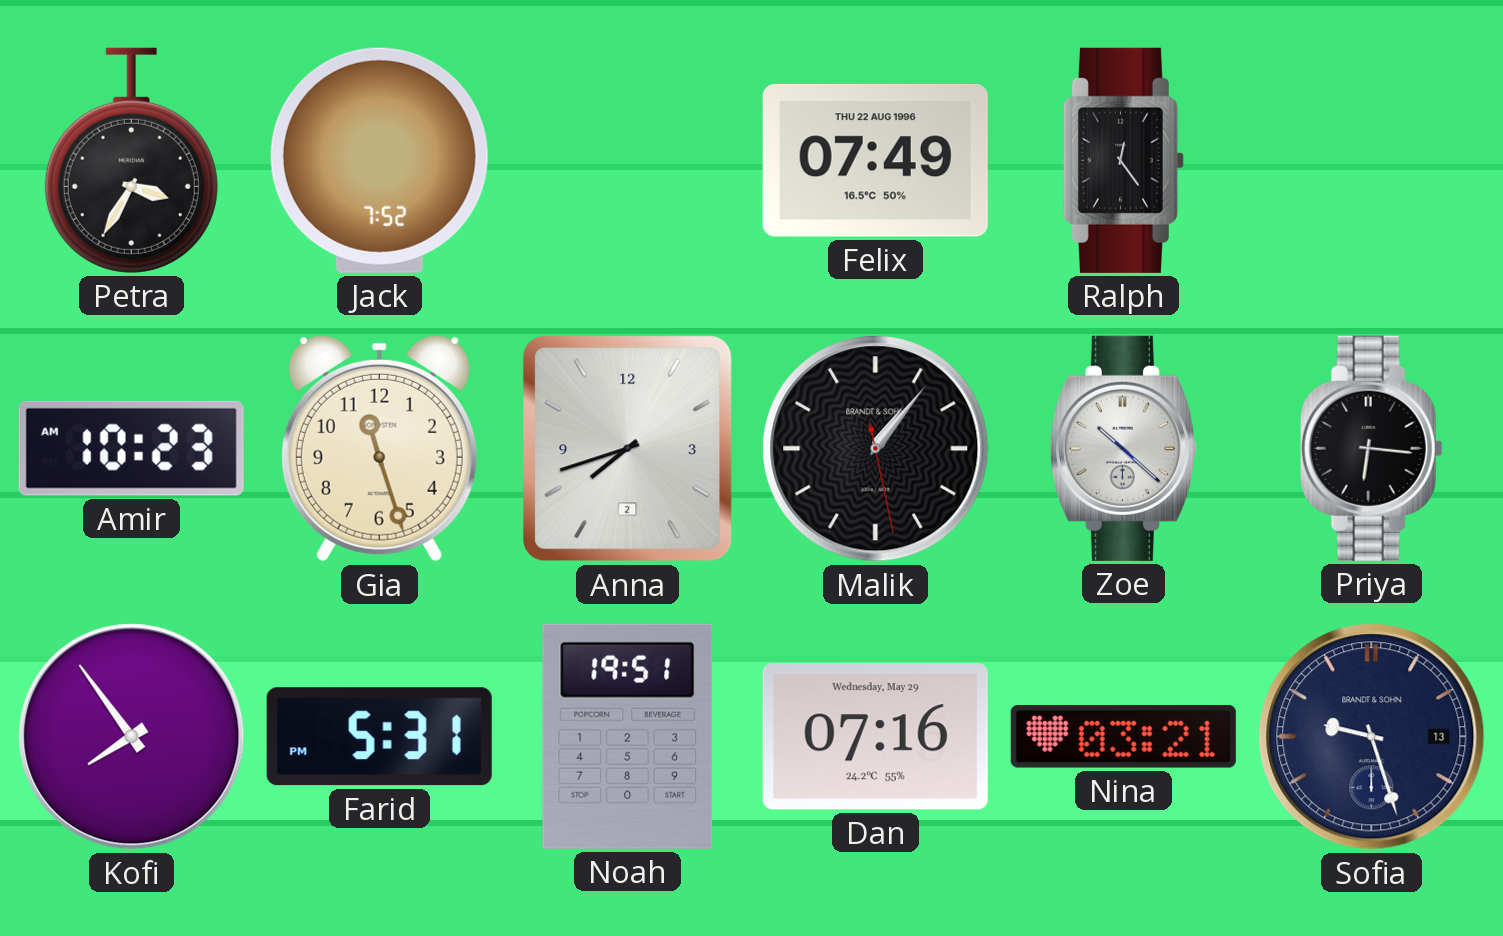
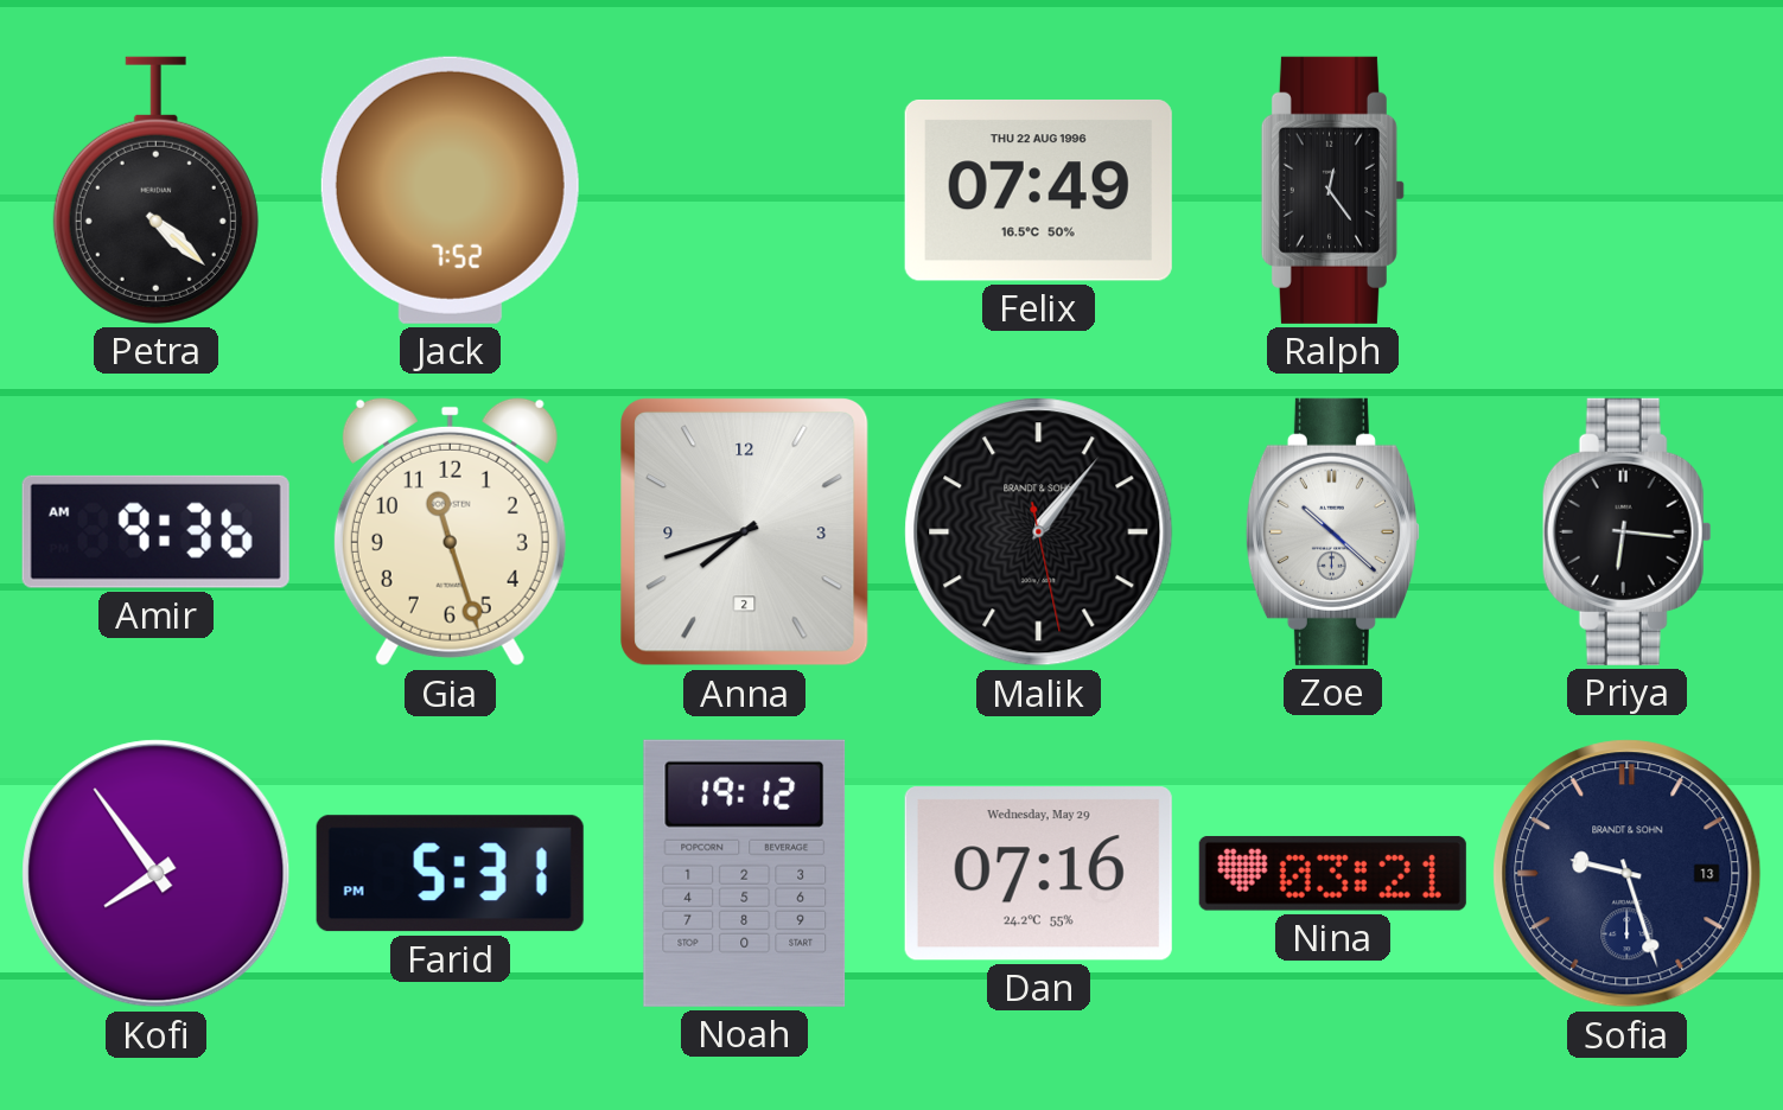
Petra: 3:35 -> 4:22
Amir: 10:23 -> 9:36
Noah: 19:51 -> 19:12
